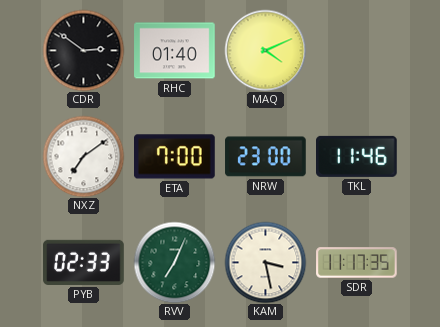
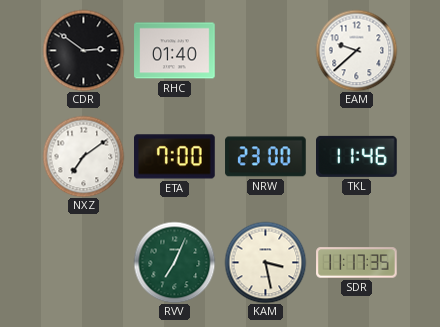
MAQ: 4:11 -> none
EAM: none -> 9:38
PYB: 02:33 -> none
